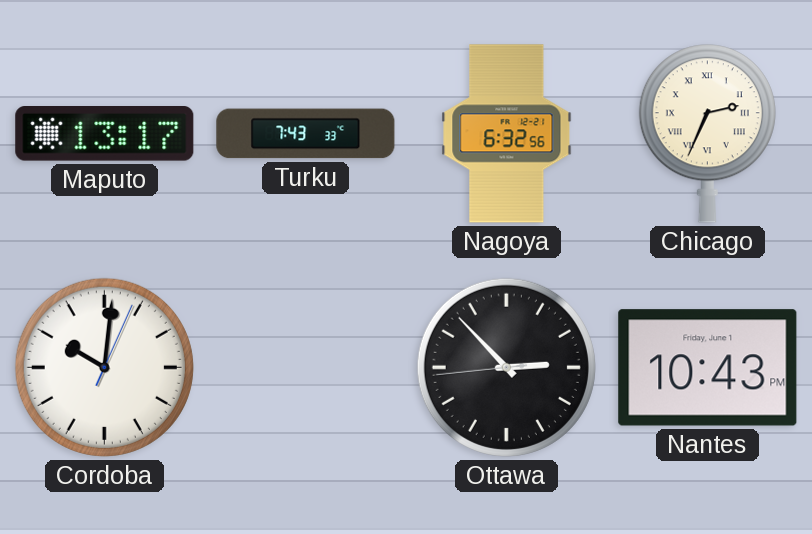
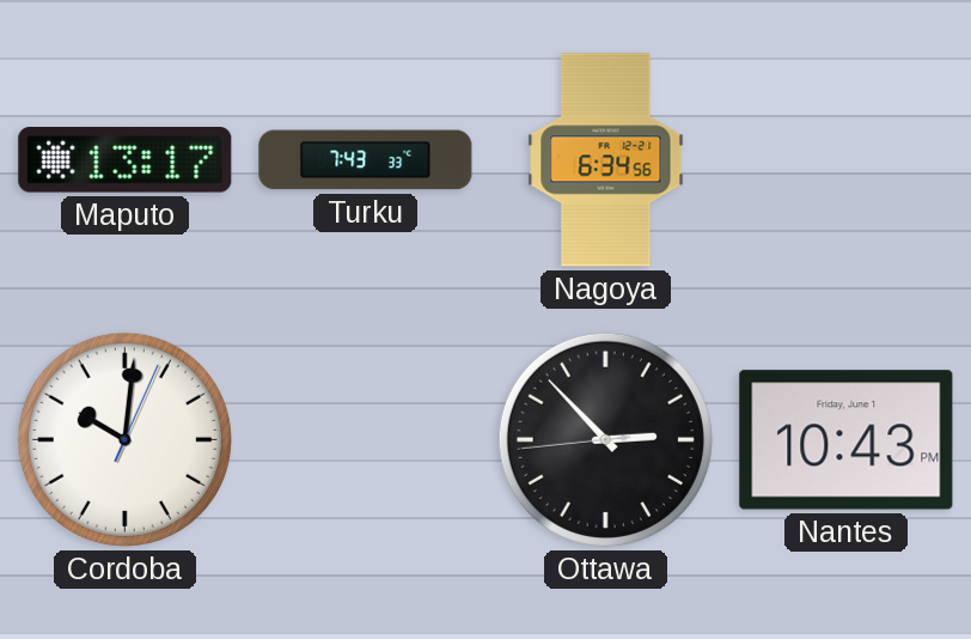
Nagoya: 6:32 -> 6:34
Chicago: 2:34 -> none
